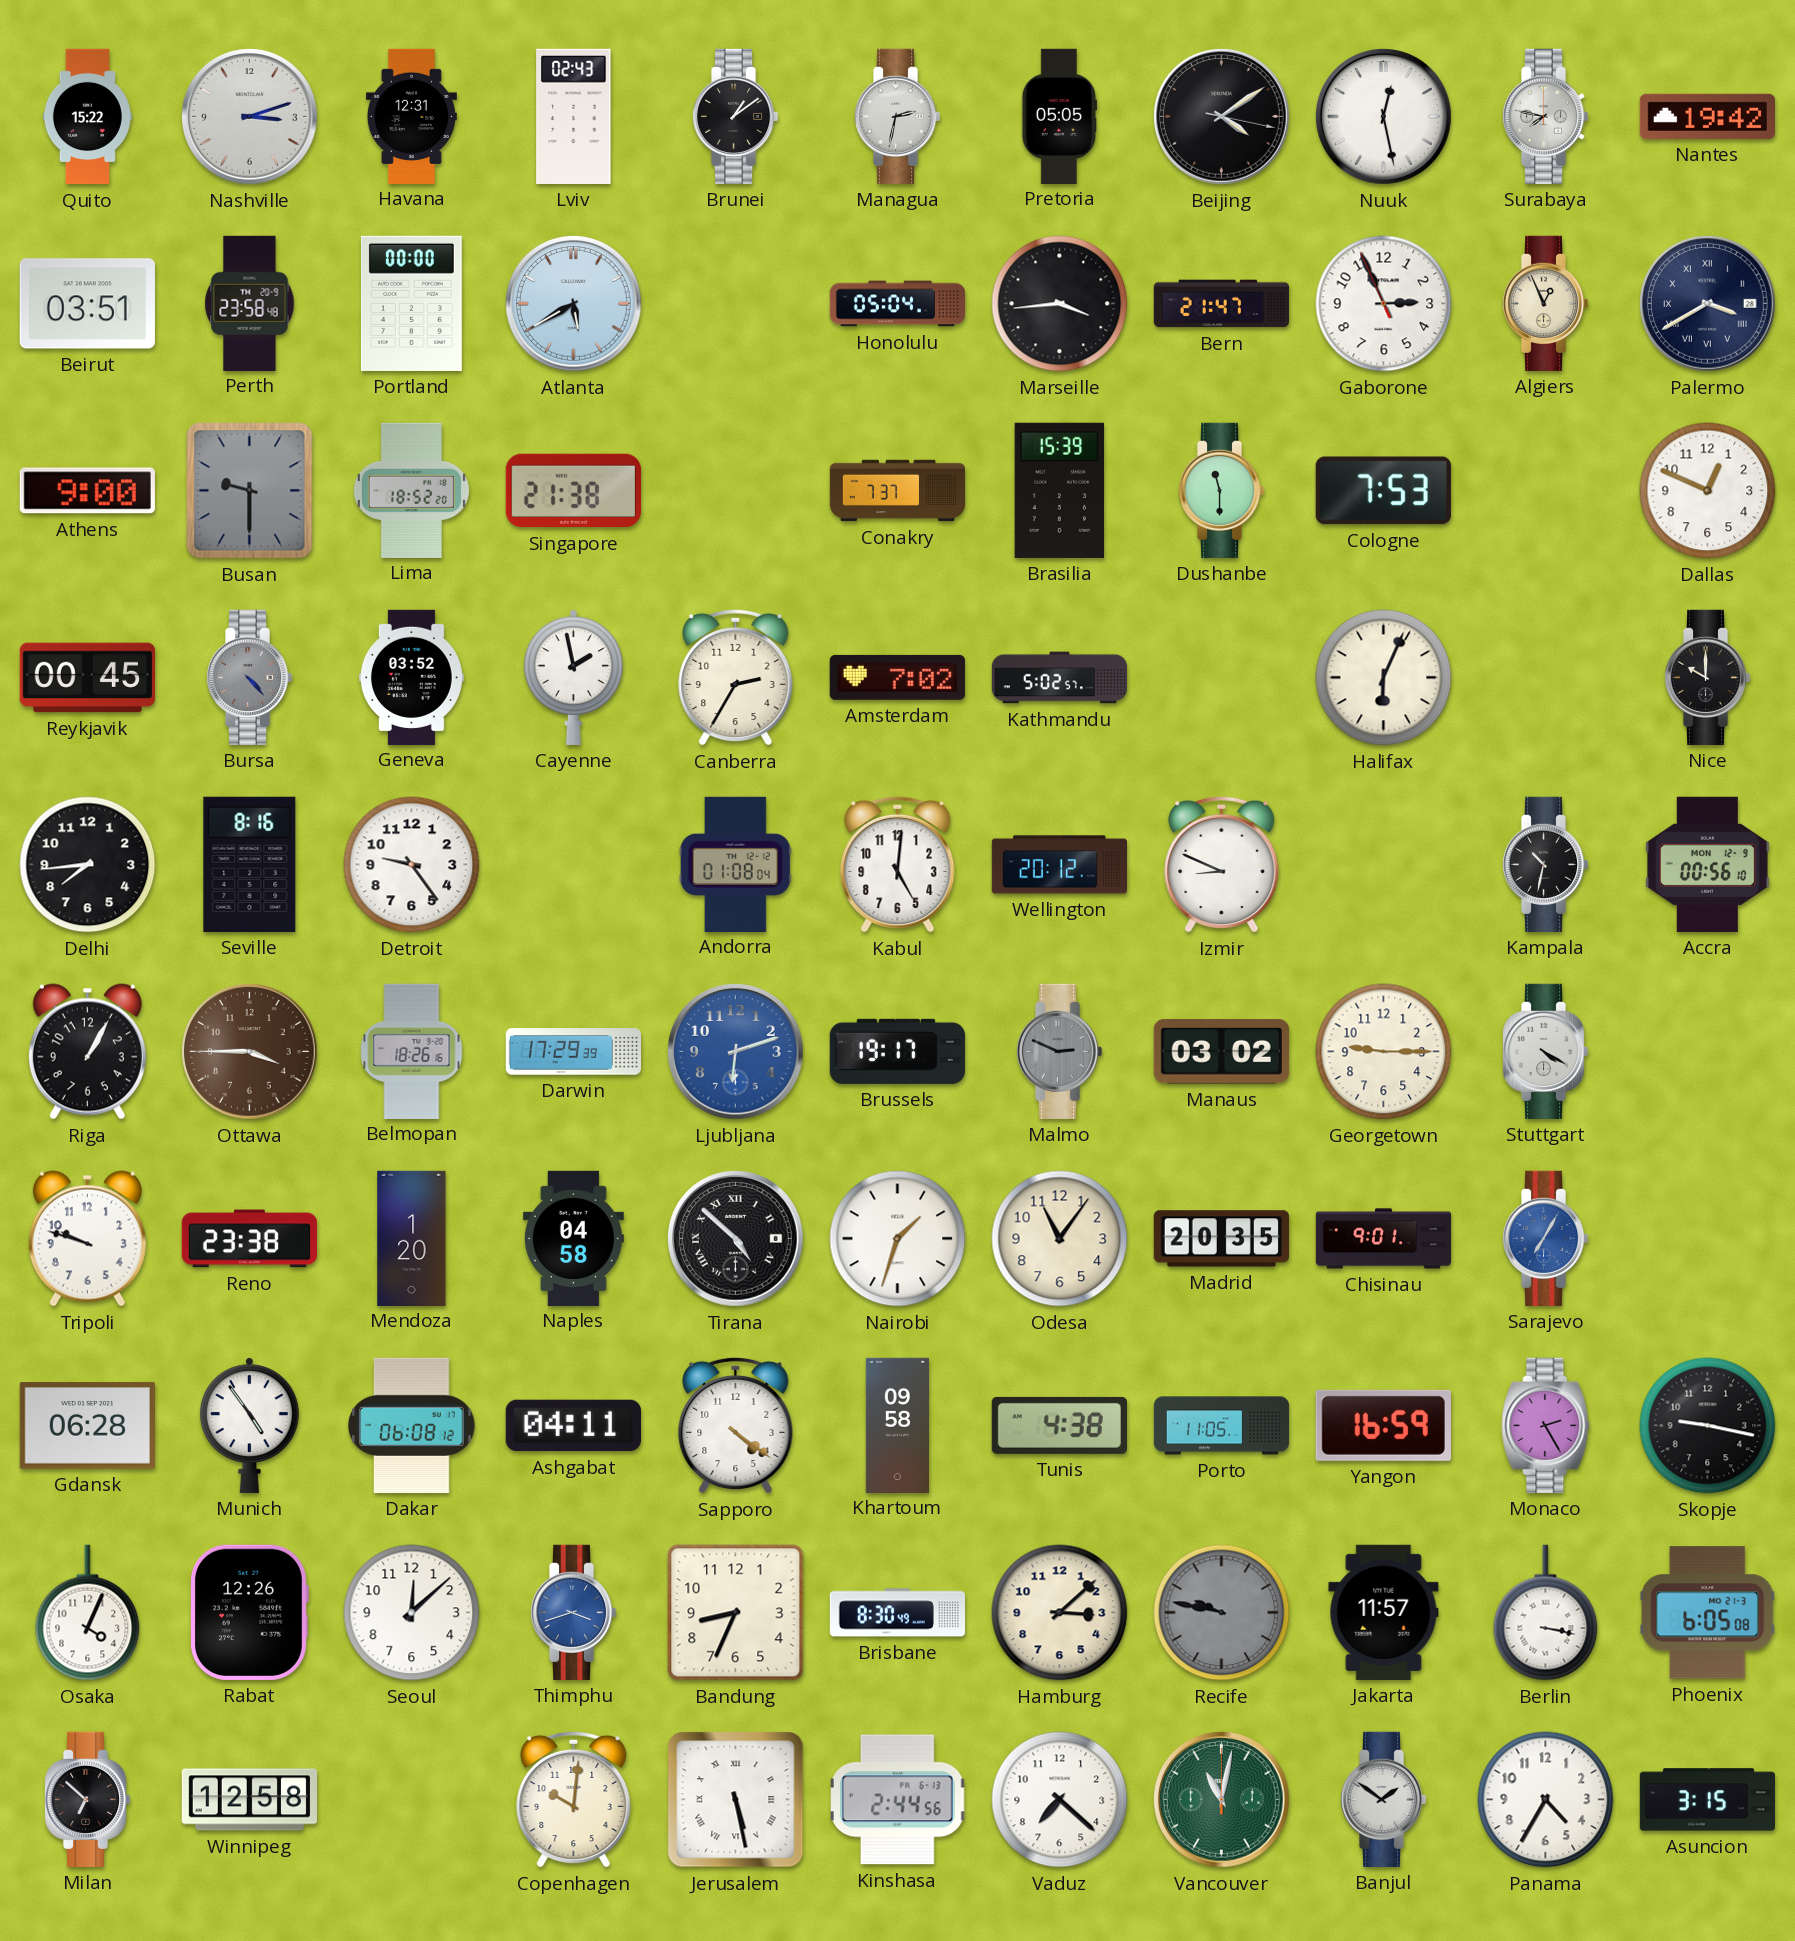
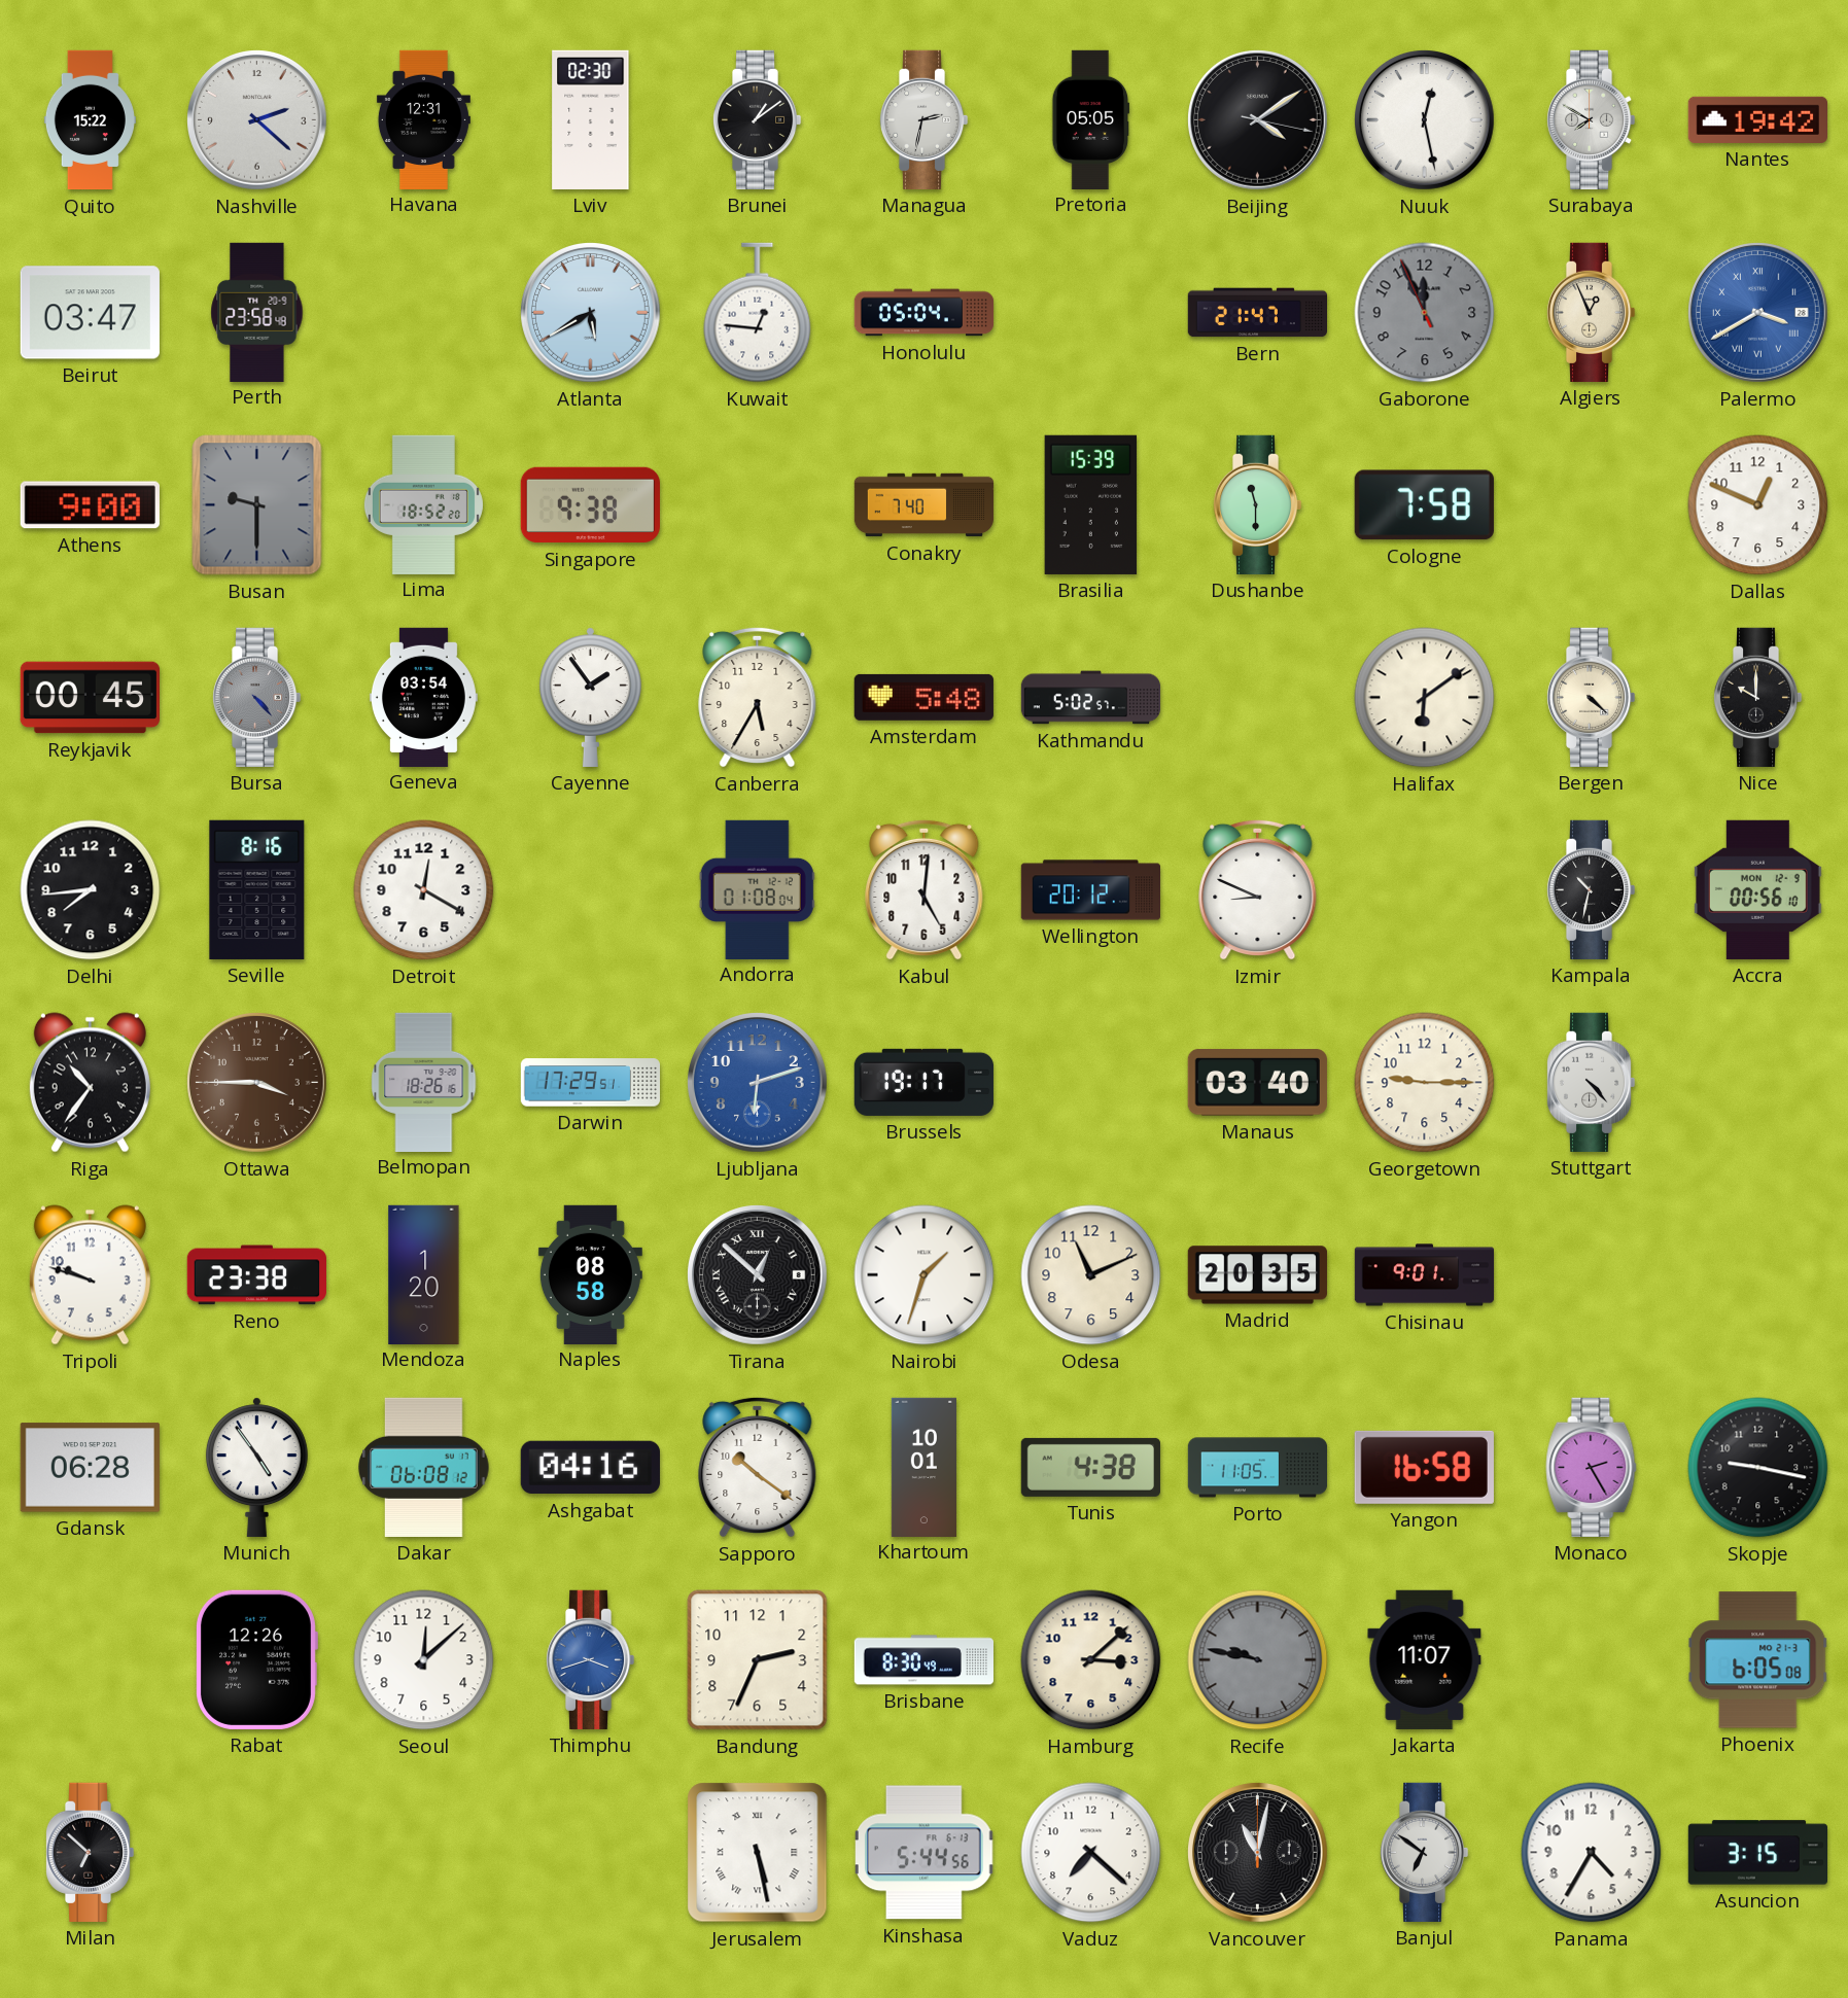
Nashville: 3:12 -> 2:22
Lviv: 02:43 -> 02:30
Surabaya: 7:47 -> 7:50
Beirut: 03:51 -> 03:47
Portland: 00:00 -> none
Kuwait: none -> 12:46
Marseille: 3:44 -> none
Gaborone: 2:55 -> 11:55
Gaborone dial: white -> grey
Palermo dial: navy -> blue
Singapore: 21:38 -> 9:38
Conakry: 7:37 -> 7:40
Cologne: 7:53 -> 7:58
Geneva: 03:52 -> 03:54
Cayenne: 1:58 -> 1:54
Canberra: 2:35 -> 5:35
Amsterdam: 7:02 -> 5:48
Halifax: 6:04 -> 6:09
Bergen: none -> 4:22
Detroit: 9:24 -> 12:20
Riga: 1:05 -> 10:36
Darwin: 17:29:39 -> 17:29:51
Malmo: 2:49 -> none
Manaus: 03:02 -> 03:40
Stuttgart: 4:20 -> 4:23
Naples: 04:58 -> 08:58
Tirana: 4:52 -> 12:52
Odesa: 11:06 -> 11:11
Sarajevo: 7:05 -> none
Ashgabat: 04:11 -> 04:16
Sapporo: 4:21 -> 10:21
Khartoum: 09:58 -> 10:01
Yangon: 16:59 -> 16:58
Osaka: 4:04 -> none
Bandung: 8:34 -> 2:34
Jakarta: 11:57 -> 11:07
Berlin: 3:17 -> none
Winnipeg: 12:58 -> none
Copenhagen: 10:01 -> none
Kinshasa: 2:44 -> 5:44
Vancouver dial: green -> black
Banjul: 1:51 -> 6:51
